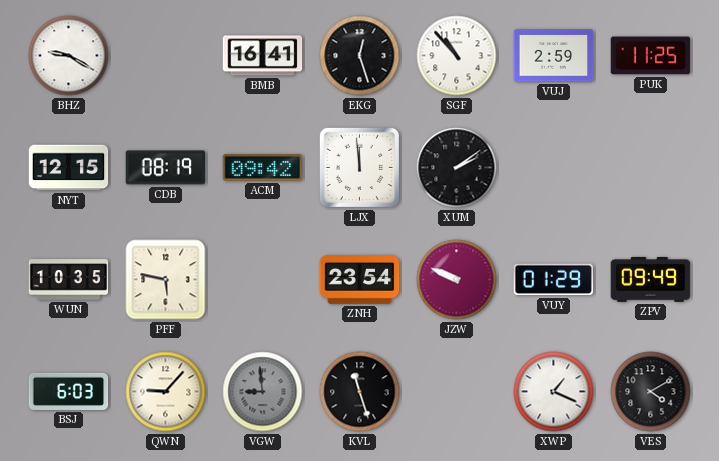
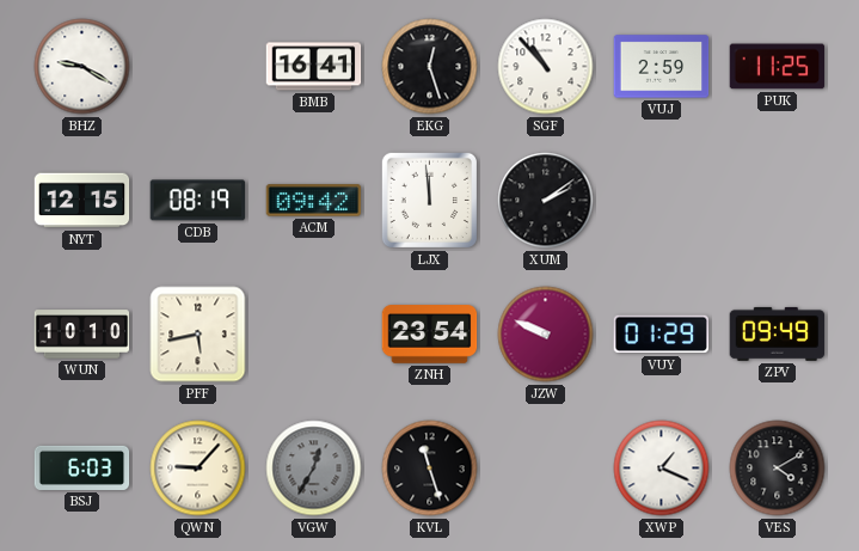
WUN: 10:35 -> 10:10
PFF: 5:47 -> 5:43
VGW: 8:59 -> 12:35
